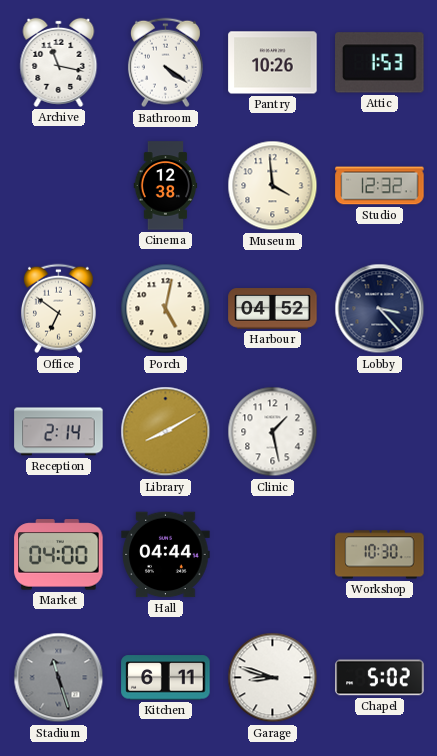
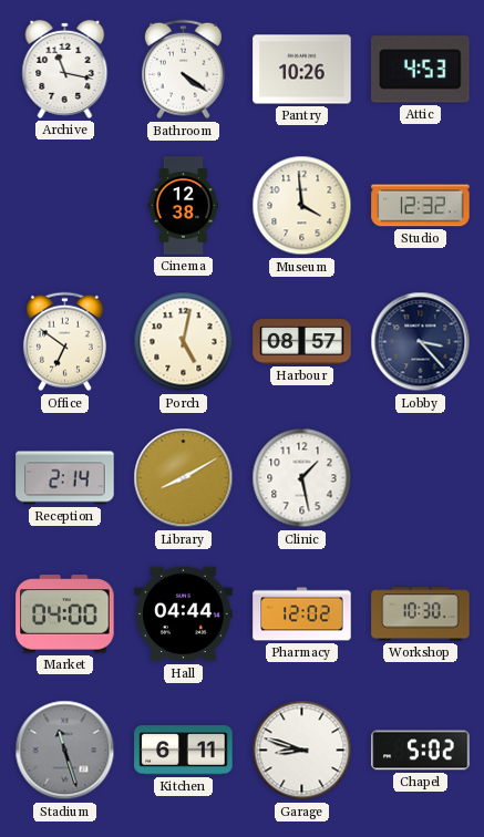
Attic: 1:53 -> 4:53
Harbour: 04:52 -> 08:57
Pharmacy: none -> 12:02
